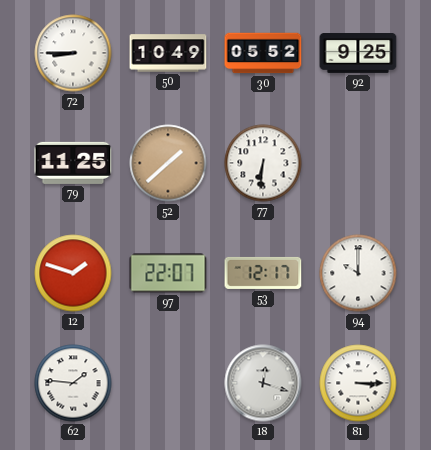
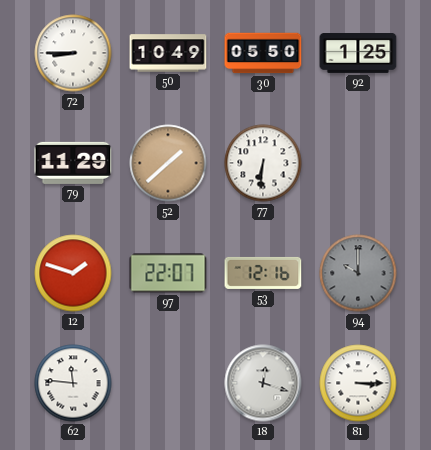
30: 05:52 -> 05:50
92: 9:25 -> 1:25
79: 11:25 -> 11:29
53: 12:17 -> 12:16
94 dial: white -> grey
62: 1:46 -> 11:46
